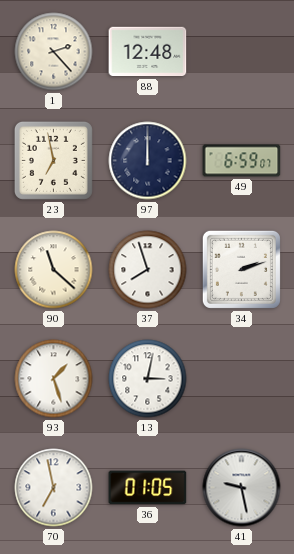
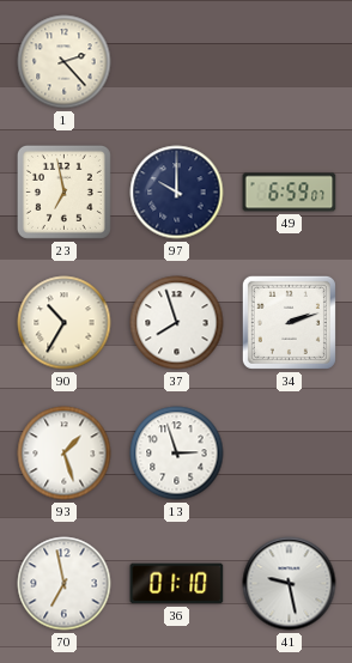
88: 12:48 -> none
97: 12:00 -> 10:00
90: 11:22 -> 10:35
13: 3:02 -> 2:57
36: 01:05 -> 01:10
